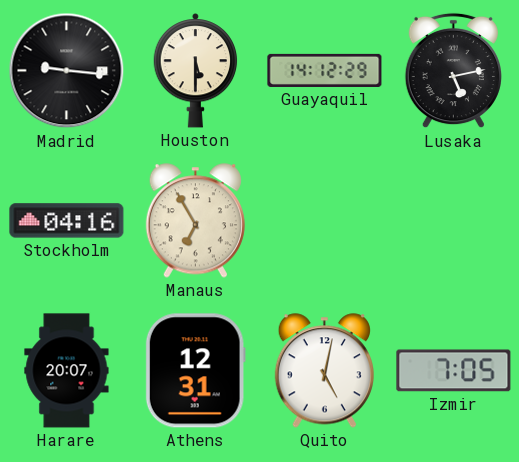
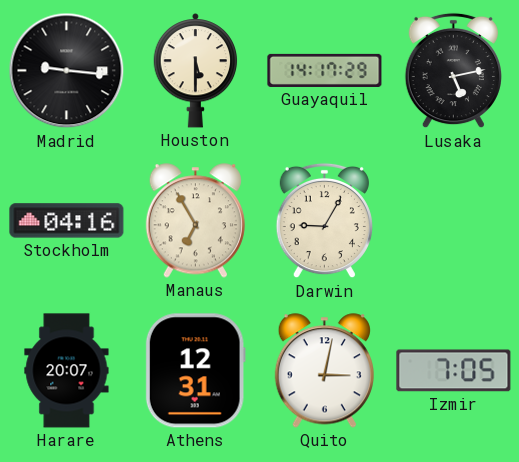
Guayaquil: 14:12 -> 14:17
Darwin: none -> 9:05
Quito: 5:02 -> 3:02
